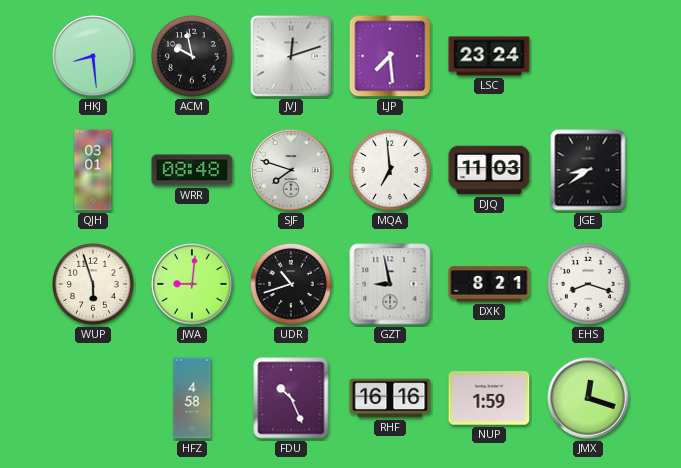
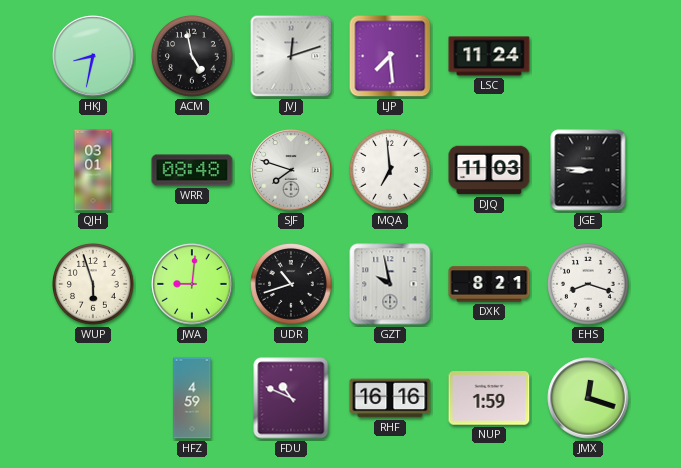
HKJ: 8:29 -> 8:32
ACM: 9:58 -> 4:58
LSC: 23:24 -> 11:24
JGE: 8:39 -> 8:46
GZT: 8:58 -> 9:58
HFZ: 4:58 -> 4:59
FDU: 10:26 -> 10:49
